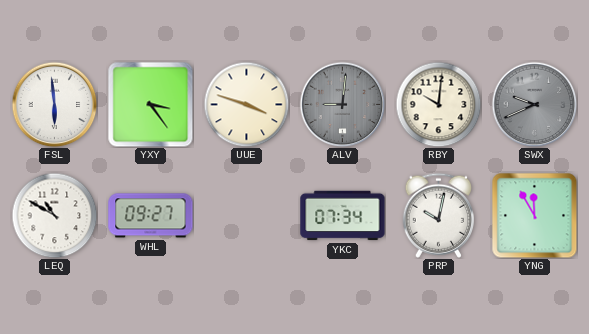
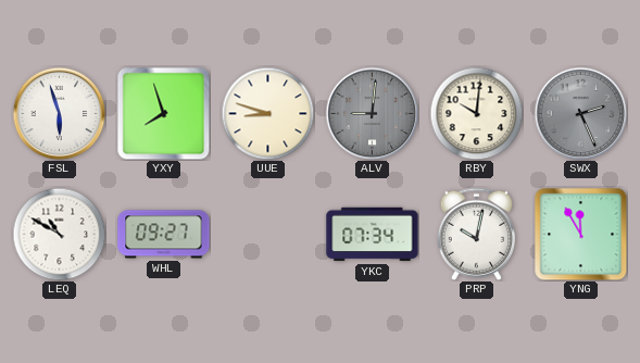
FSL: 5:59 -> 5:57
YXY: 3:24 -> 7:57
UUE: 3:48 -> 8:48
SWX: 9:41 -> 2:26
